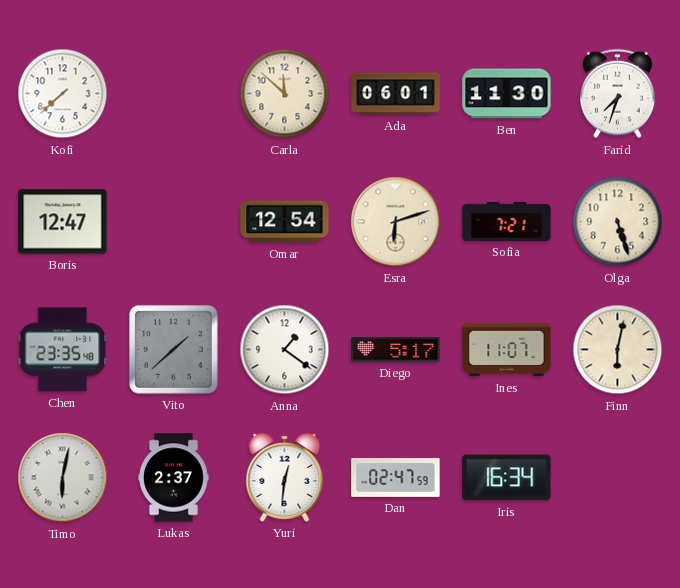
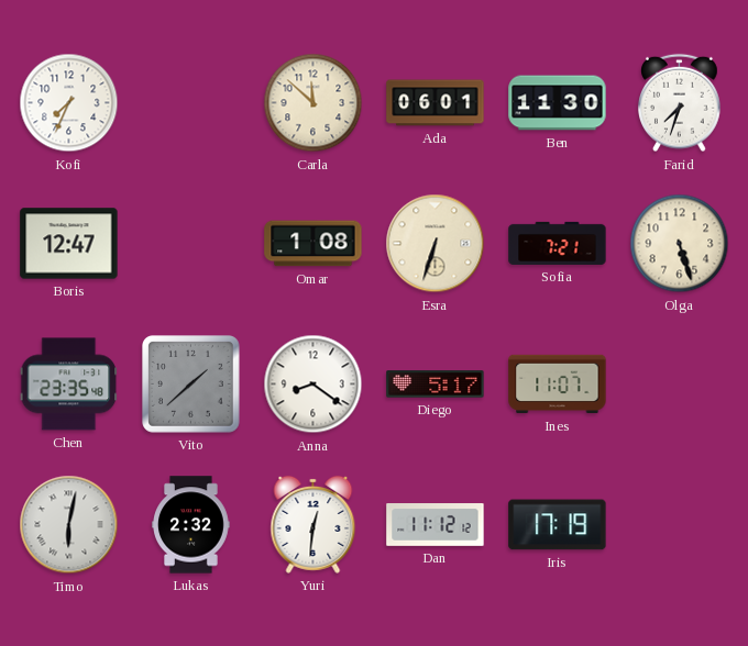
Kofi: 7:38 -> 7:34
Omar: 12:54 -> 1:08
Esra: 6:12 -> 6:33
Anna: 1:21 -> 8:21
Finn: 6:02 -> none
Lukas: 2:37 -> 2:32
Dan: 02:47 -> 11:12
Iris: 16:34 -> 17:19
